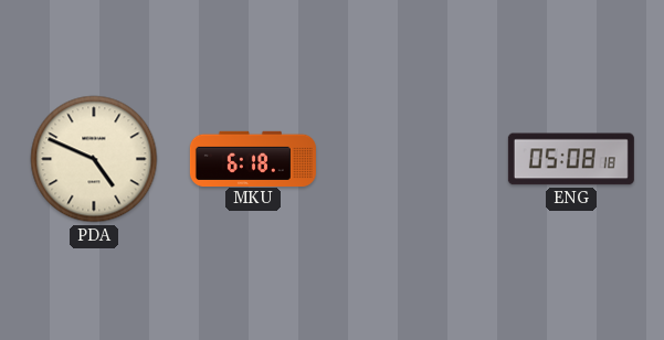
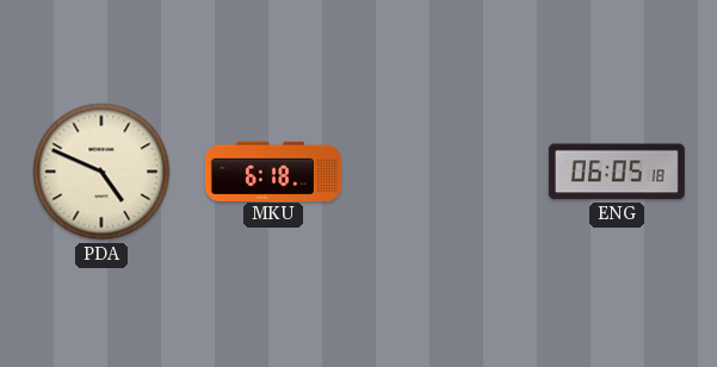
ENG: 05:08 -> 06:05
